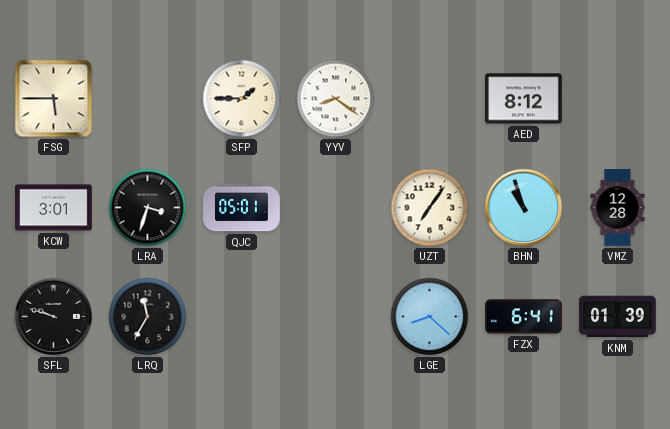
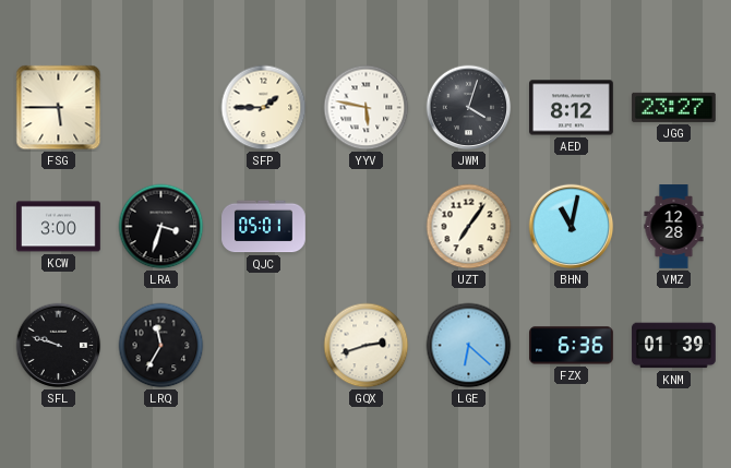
YYV: 8:21 -> 5:47
JWM: none -> 4:03
JGG: none -> 23:27
KCW: 3:01 -> 3:00
BHN: 10:57 -> 11:02
GQX: none -> 2:42
LGE: 8:22 -> 6:22
FZX: 6:41 -> 6:36
